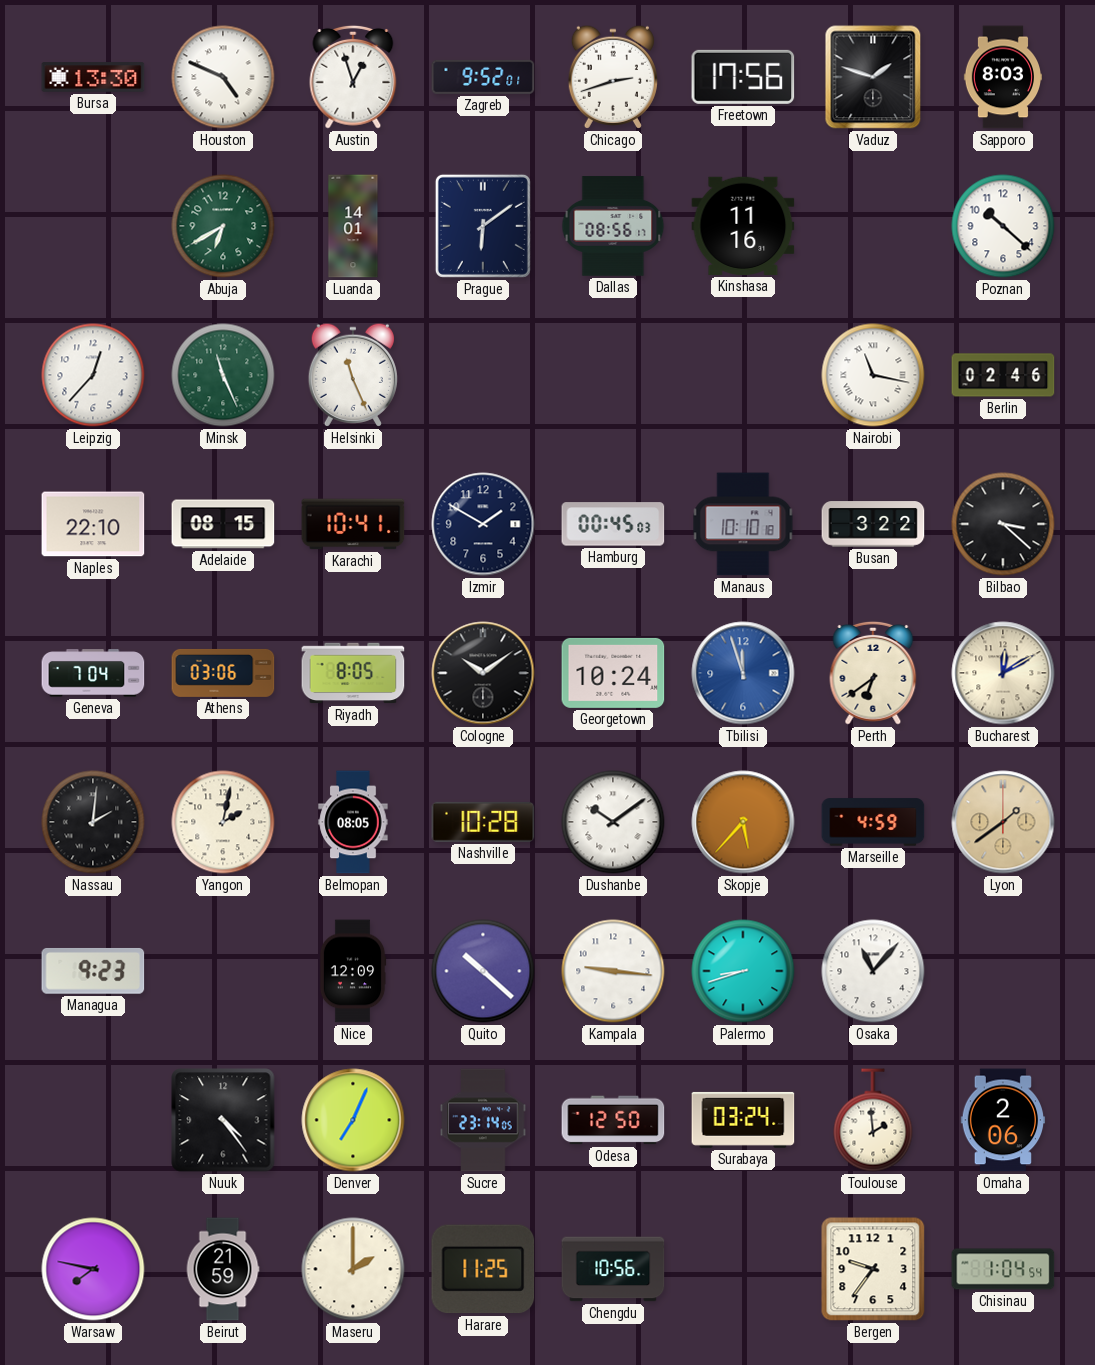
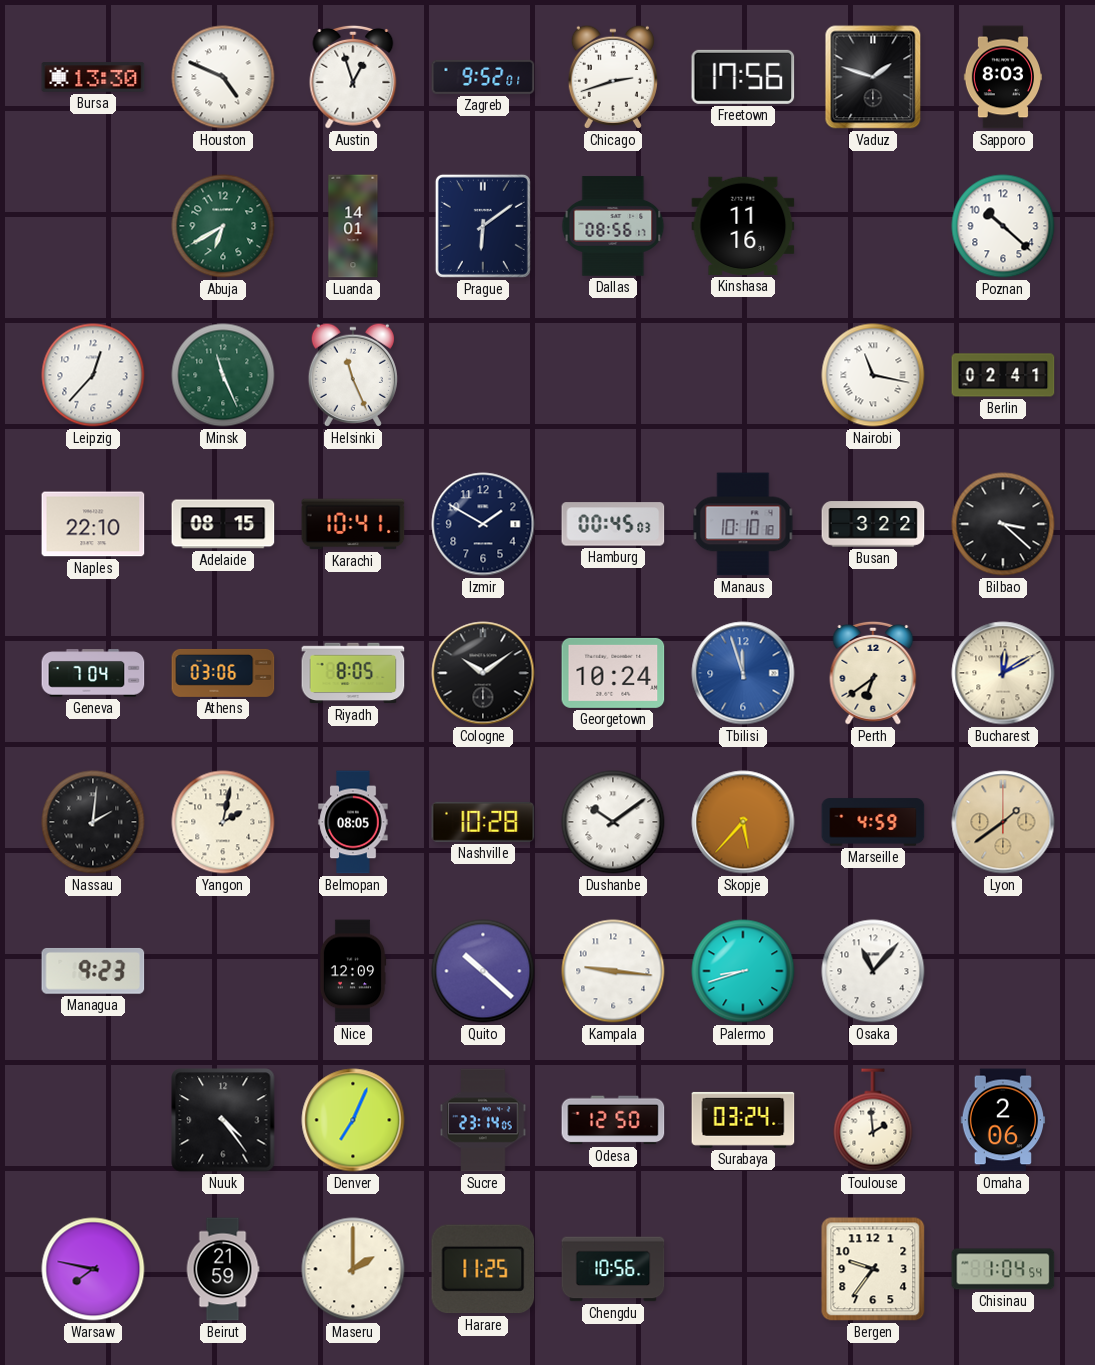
Berlin: 02:46 -> 02:41
